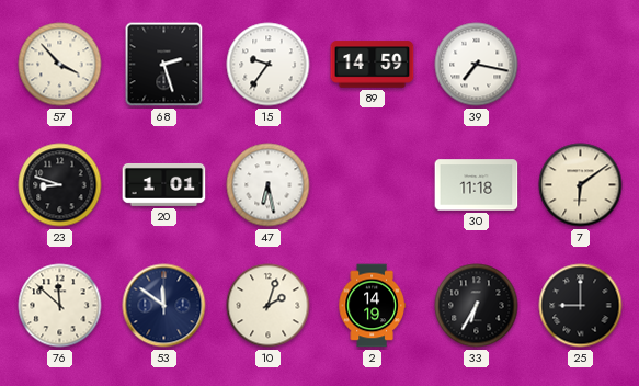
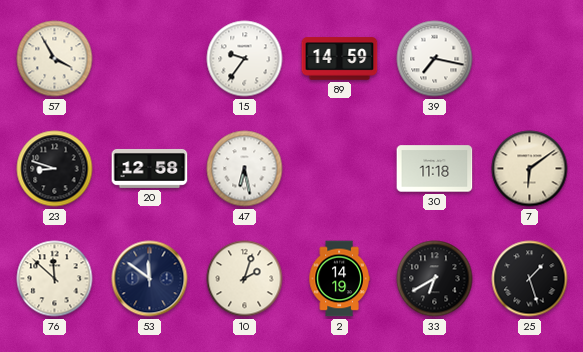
57: 3:53 -> 3:55
68: 2:27 -> none
20: 1:01 -> 12:58
33: 6:35 -> 6:40
25: 9:00 -> 1:27
